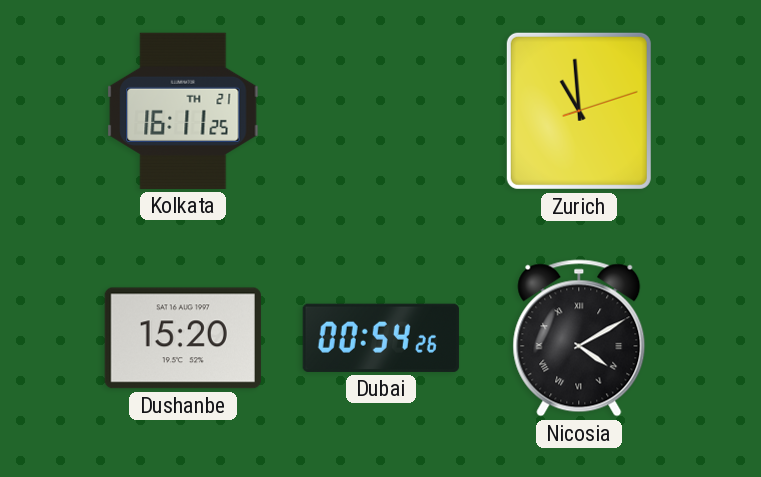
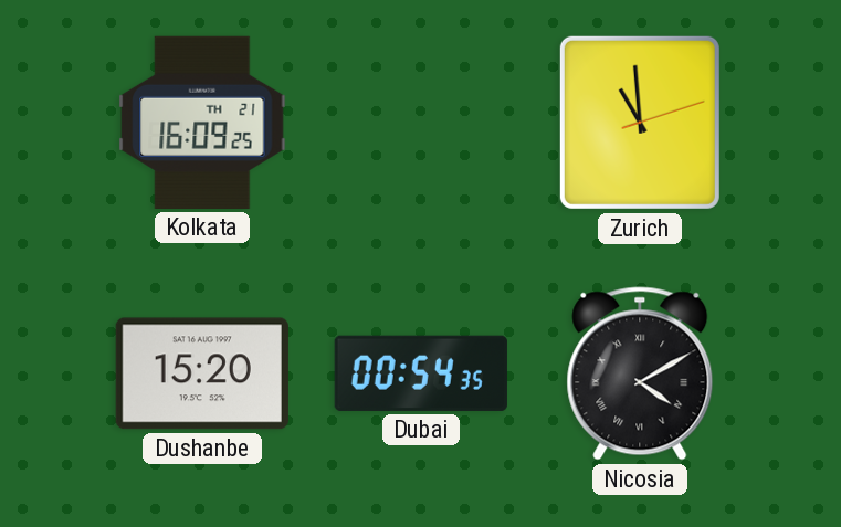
Kolkata: 16:11 -> 16:09
Dubai: 00:54:26 -> 00:54:35
